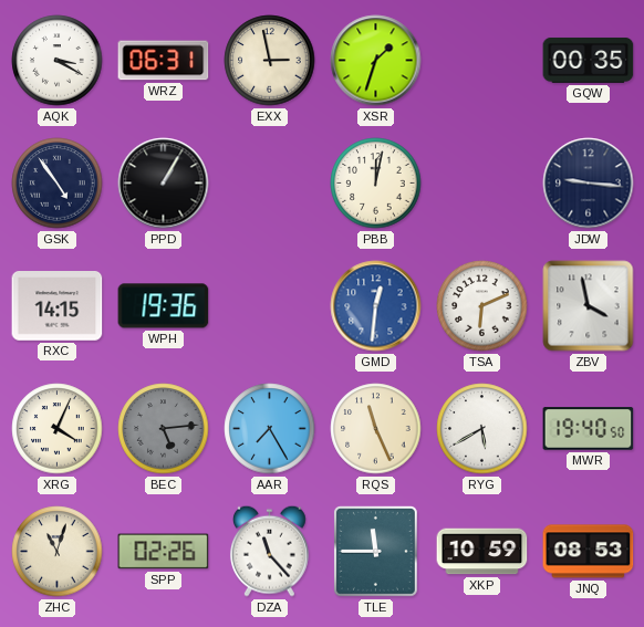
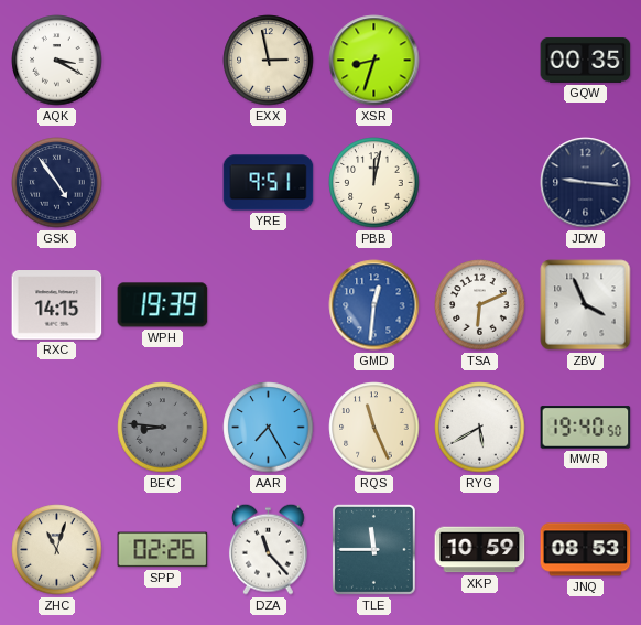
WRZ: 06:31 -> none
XSR: 1:33 -> 8:33
PPD: 1:05 -> none
YRE: none -> 9:51
WPH: 19:36 -> 19:39
ZBV: 3:58 -> 3:56
XRG: 4:04 -> none
BEC: 5:14 -> 8:46
